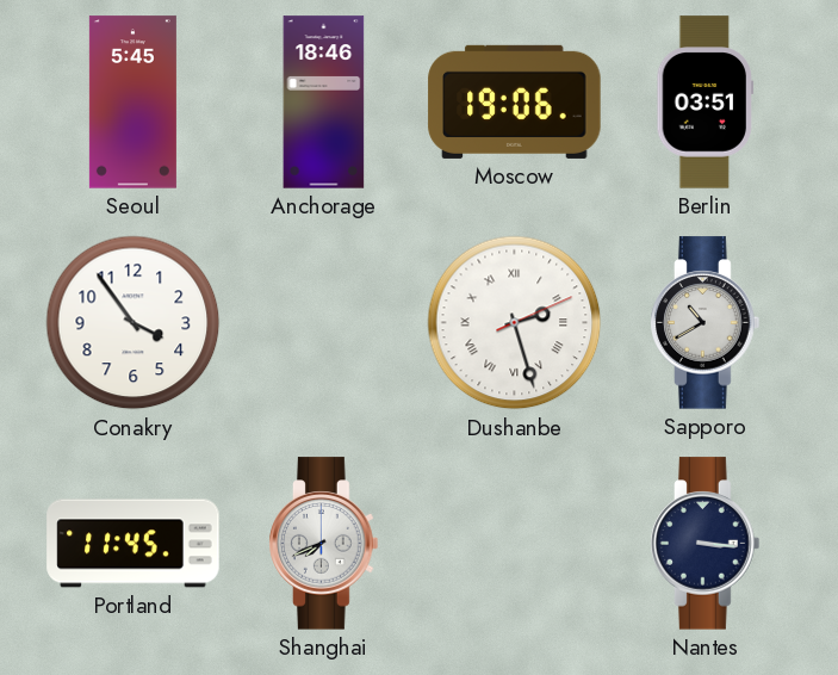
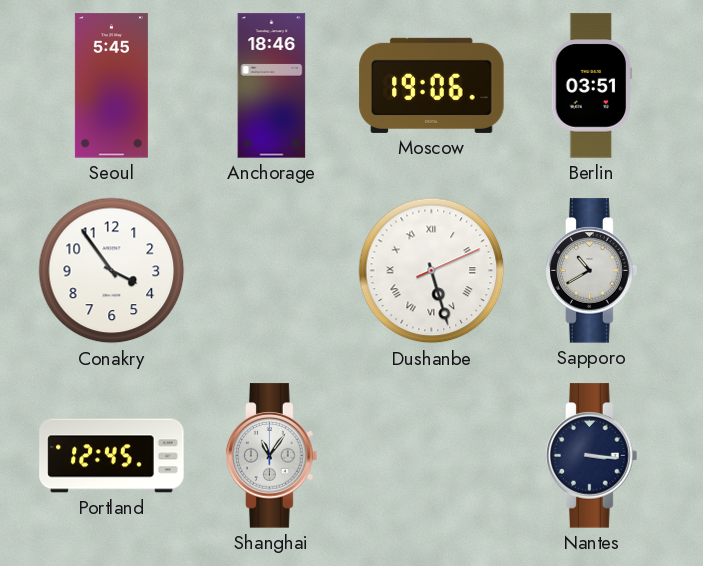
Dushanbe: 2:27 -> 5:27
Portland: 11:45 -> 12:45
Shanghai: 7:41 -> 11:06
